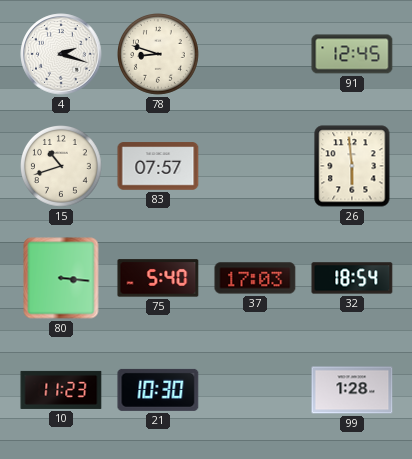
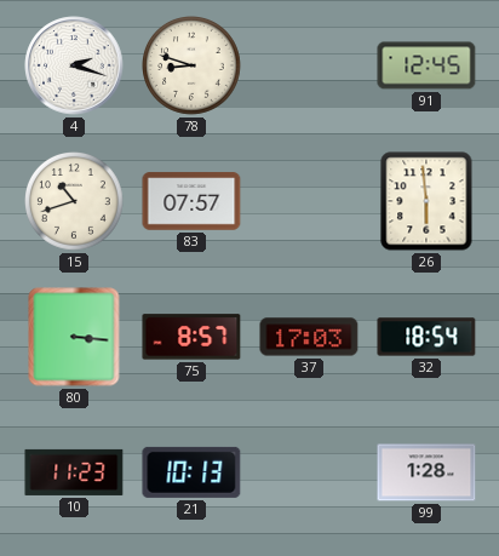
75: 5:40 -> 8:57
21: 10:30 -> 10:13
